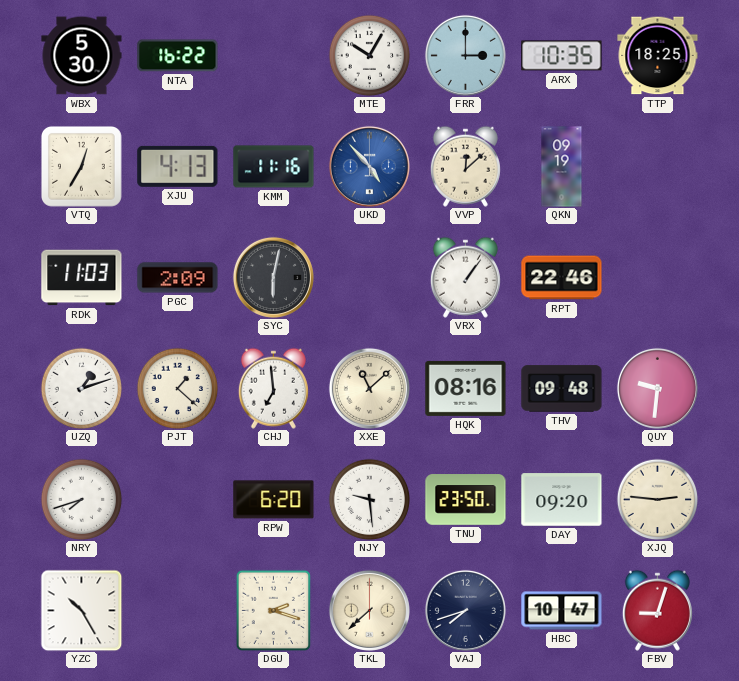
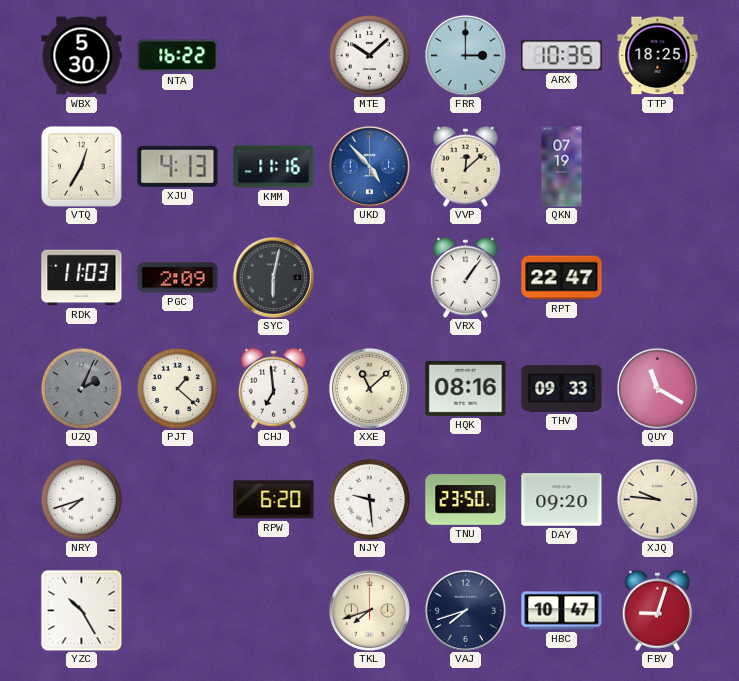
MTE: 10:05 -> 10:08
QKN: 09:19 -> 07:19
RPT: 22:46 -> 22:47
UZQ: 1:12 -> 2:04
UZQ dial: white -> grey
THV: 09:48 -> 09:33
QUY: 9:31 -> 11:20
XJQ: 2:46 -> 9:46
DGU: 2:18 -> none
TKL: 7:38 -> 7:42
